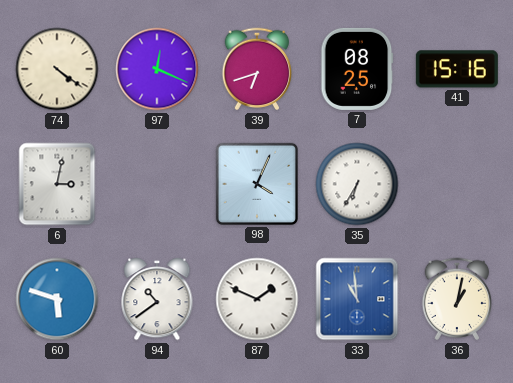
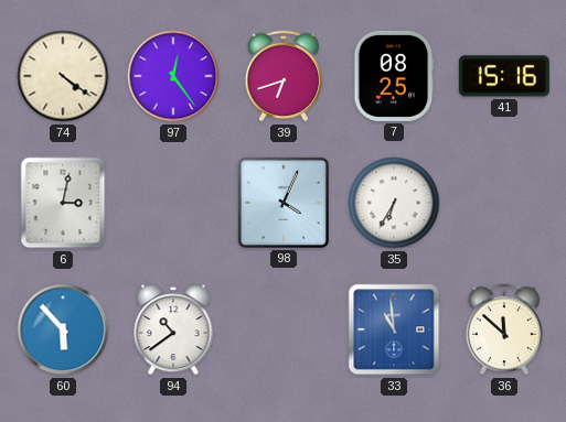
97: 12:19 -> 12:24
60: 5:48 -> 5:53
87: 1:49 -> none
36: 1:02 -> 11:52
